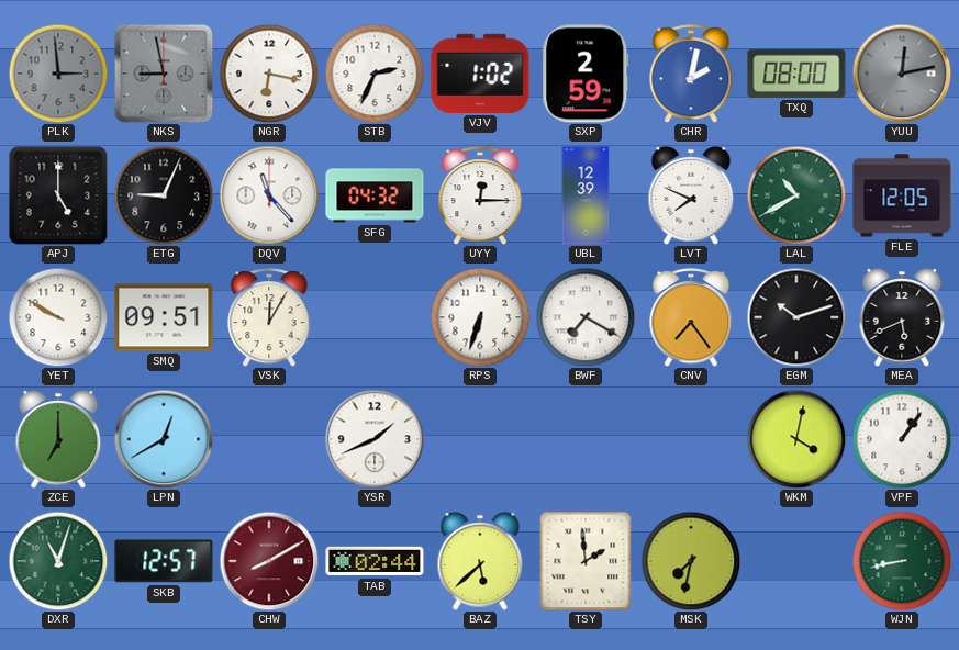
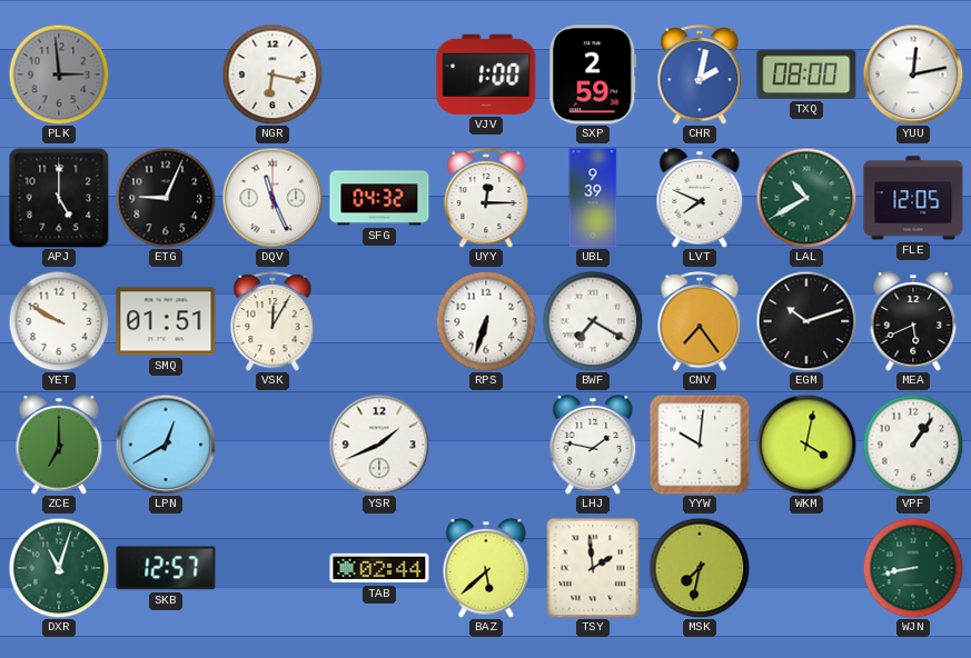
NKS: 8:58 -> none
STB: 2:34 -> none
VJV: 1:02 -> 1:00
YUU dial: grey -> white
DQV: 11:23 -> 11:26
UBL: 12:39 -> 9:39
SMQ: 09:51 -> 01:51
LHJ: none -> 1:47
YYW: none -> 10:01
CHW: 8:10 -> none
